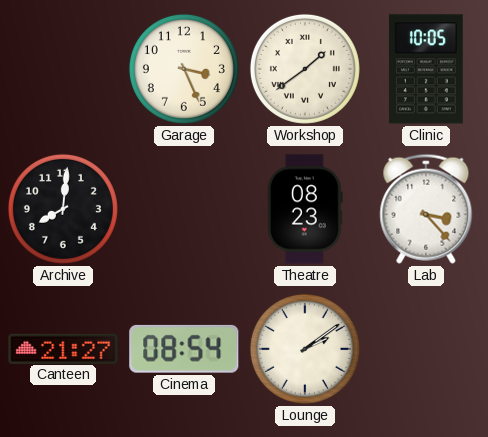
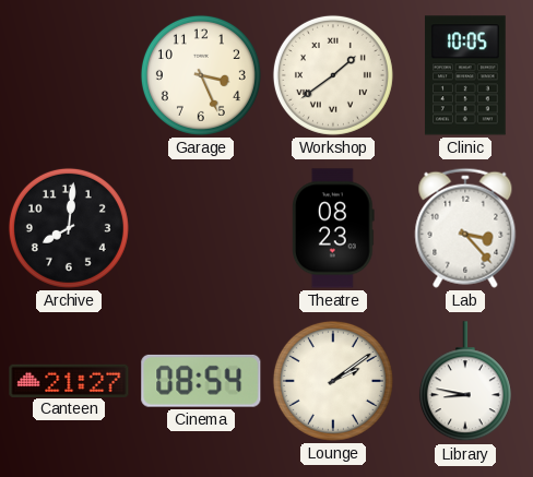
Library: none -> 8:47
